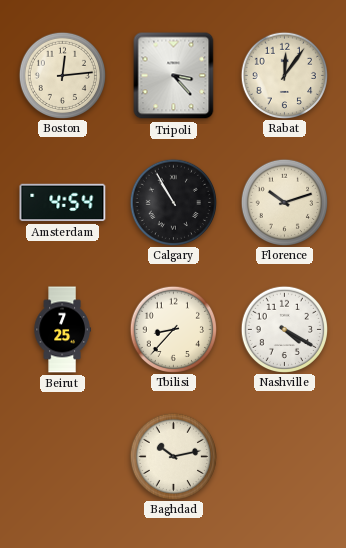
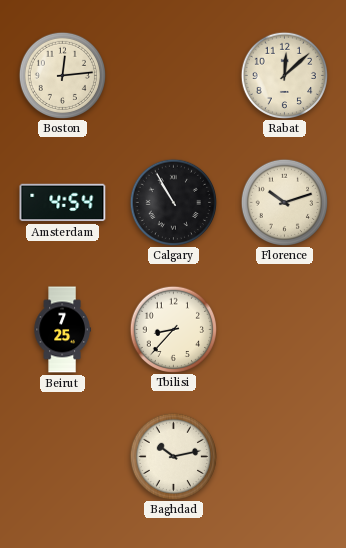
Tripoli: 3:23 -> none
Rabat: 12:06 -> 12:08
Nashville: 4:20 -> none
